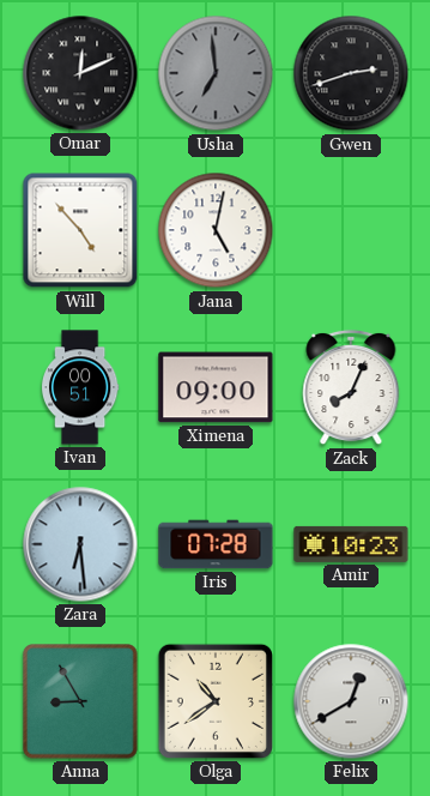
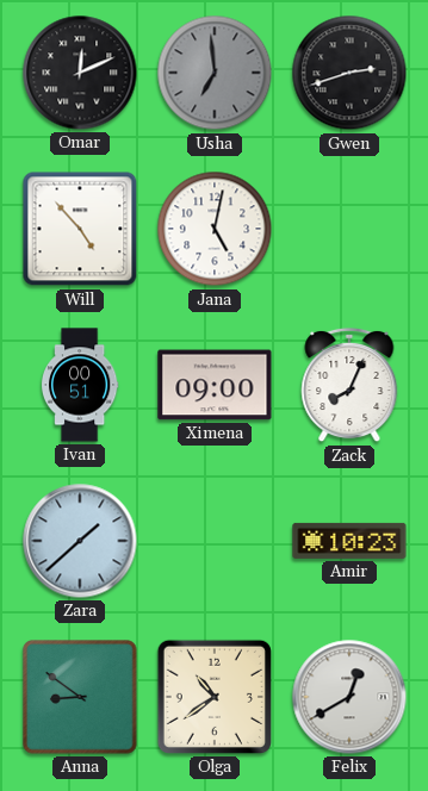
Zara: 6:29 -> 1:38
Iris: 07:28 -> none
Anna: 8:55 -> 8:51
